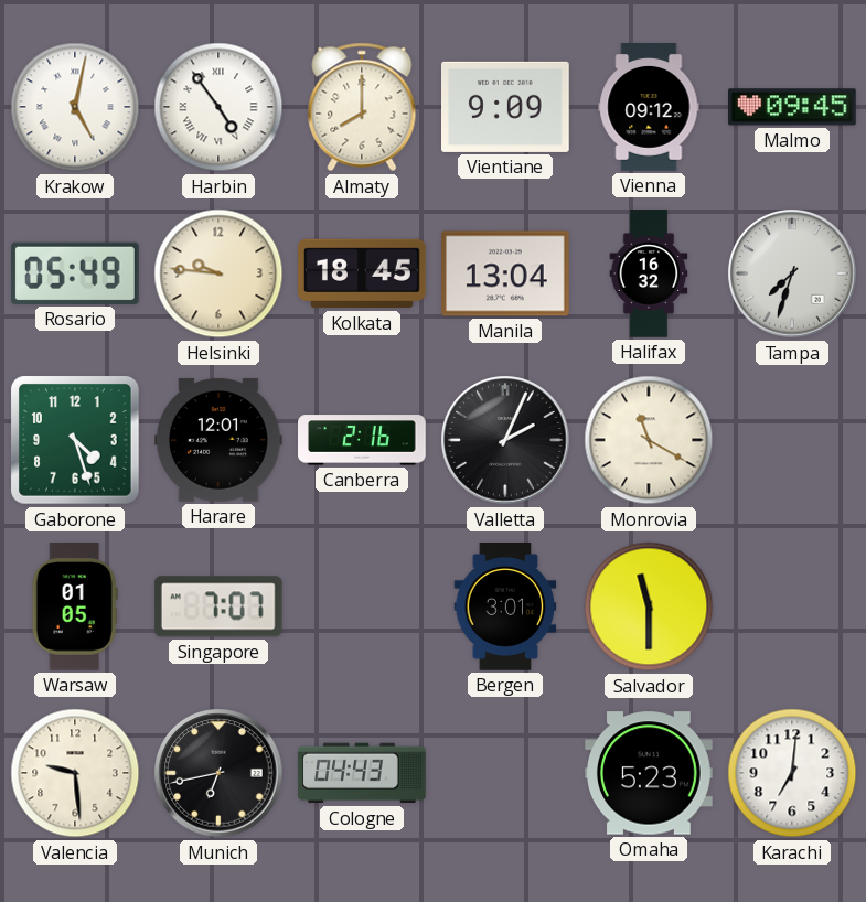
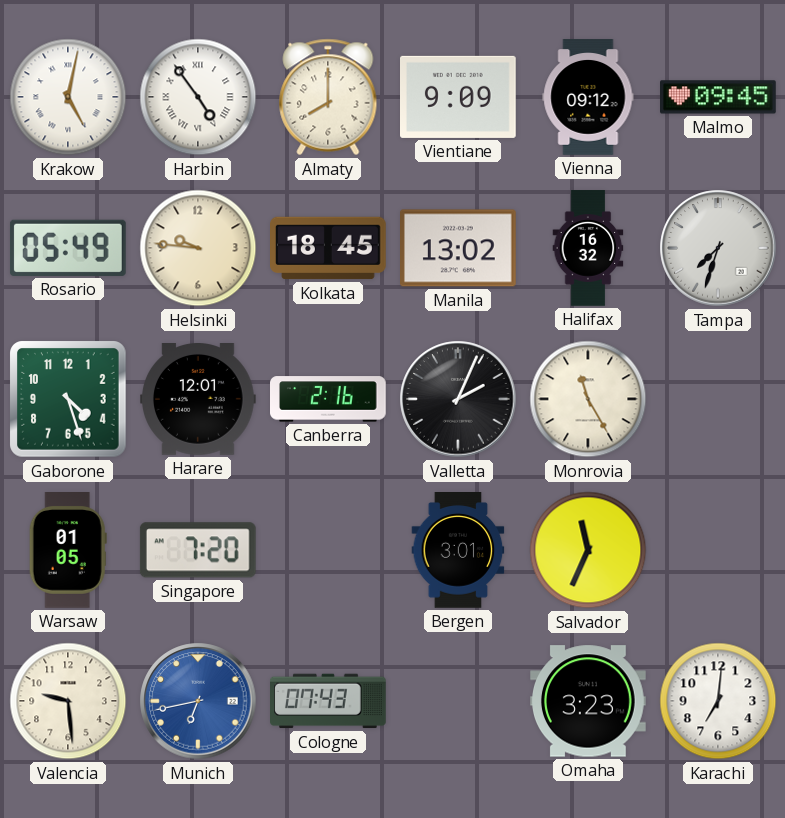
Manila: 13:04 -> 13:02
Monrovia: 11:20 -> 11:25
Singapore: 7:07 -> 7:20
Salvador: 11:30 -> 11:34
Munich dial: black -> blue
Cologne: 04:43 -> 07:43
Omaha: 5:23 -> 3:23
